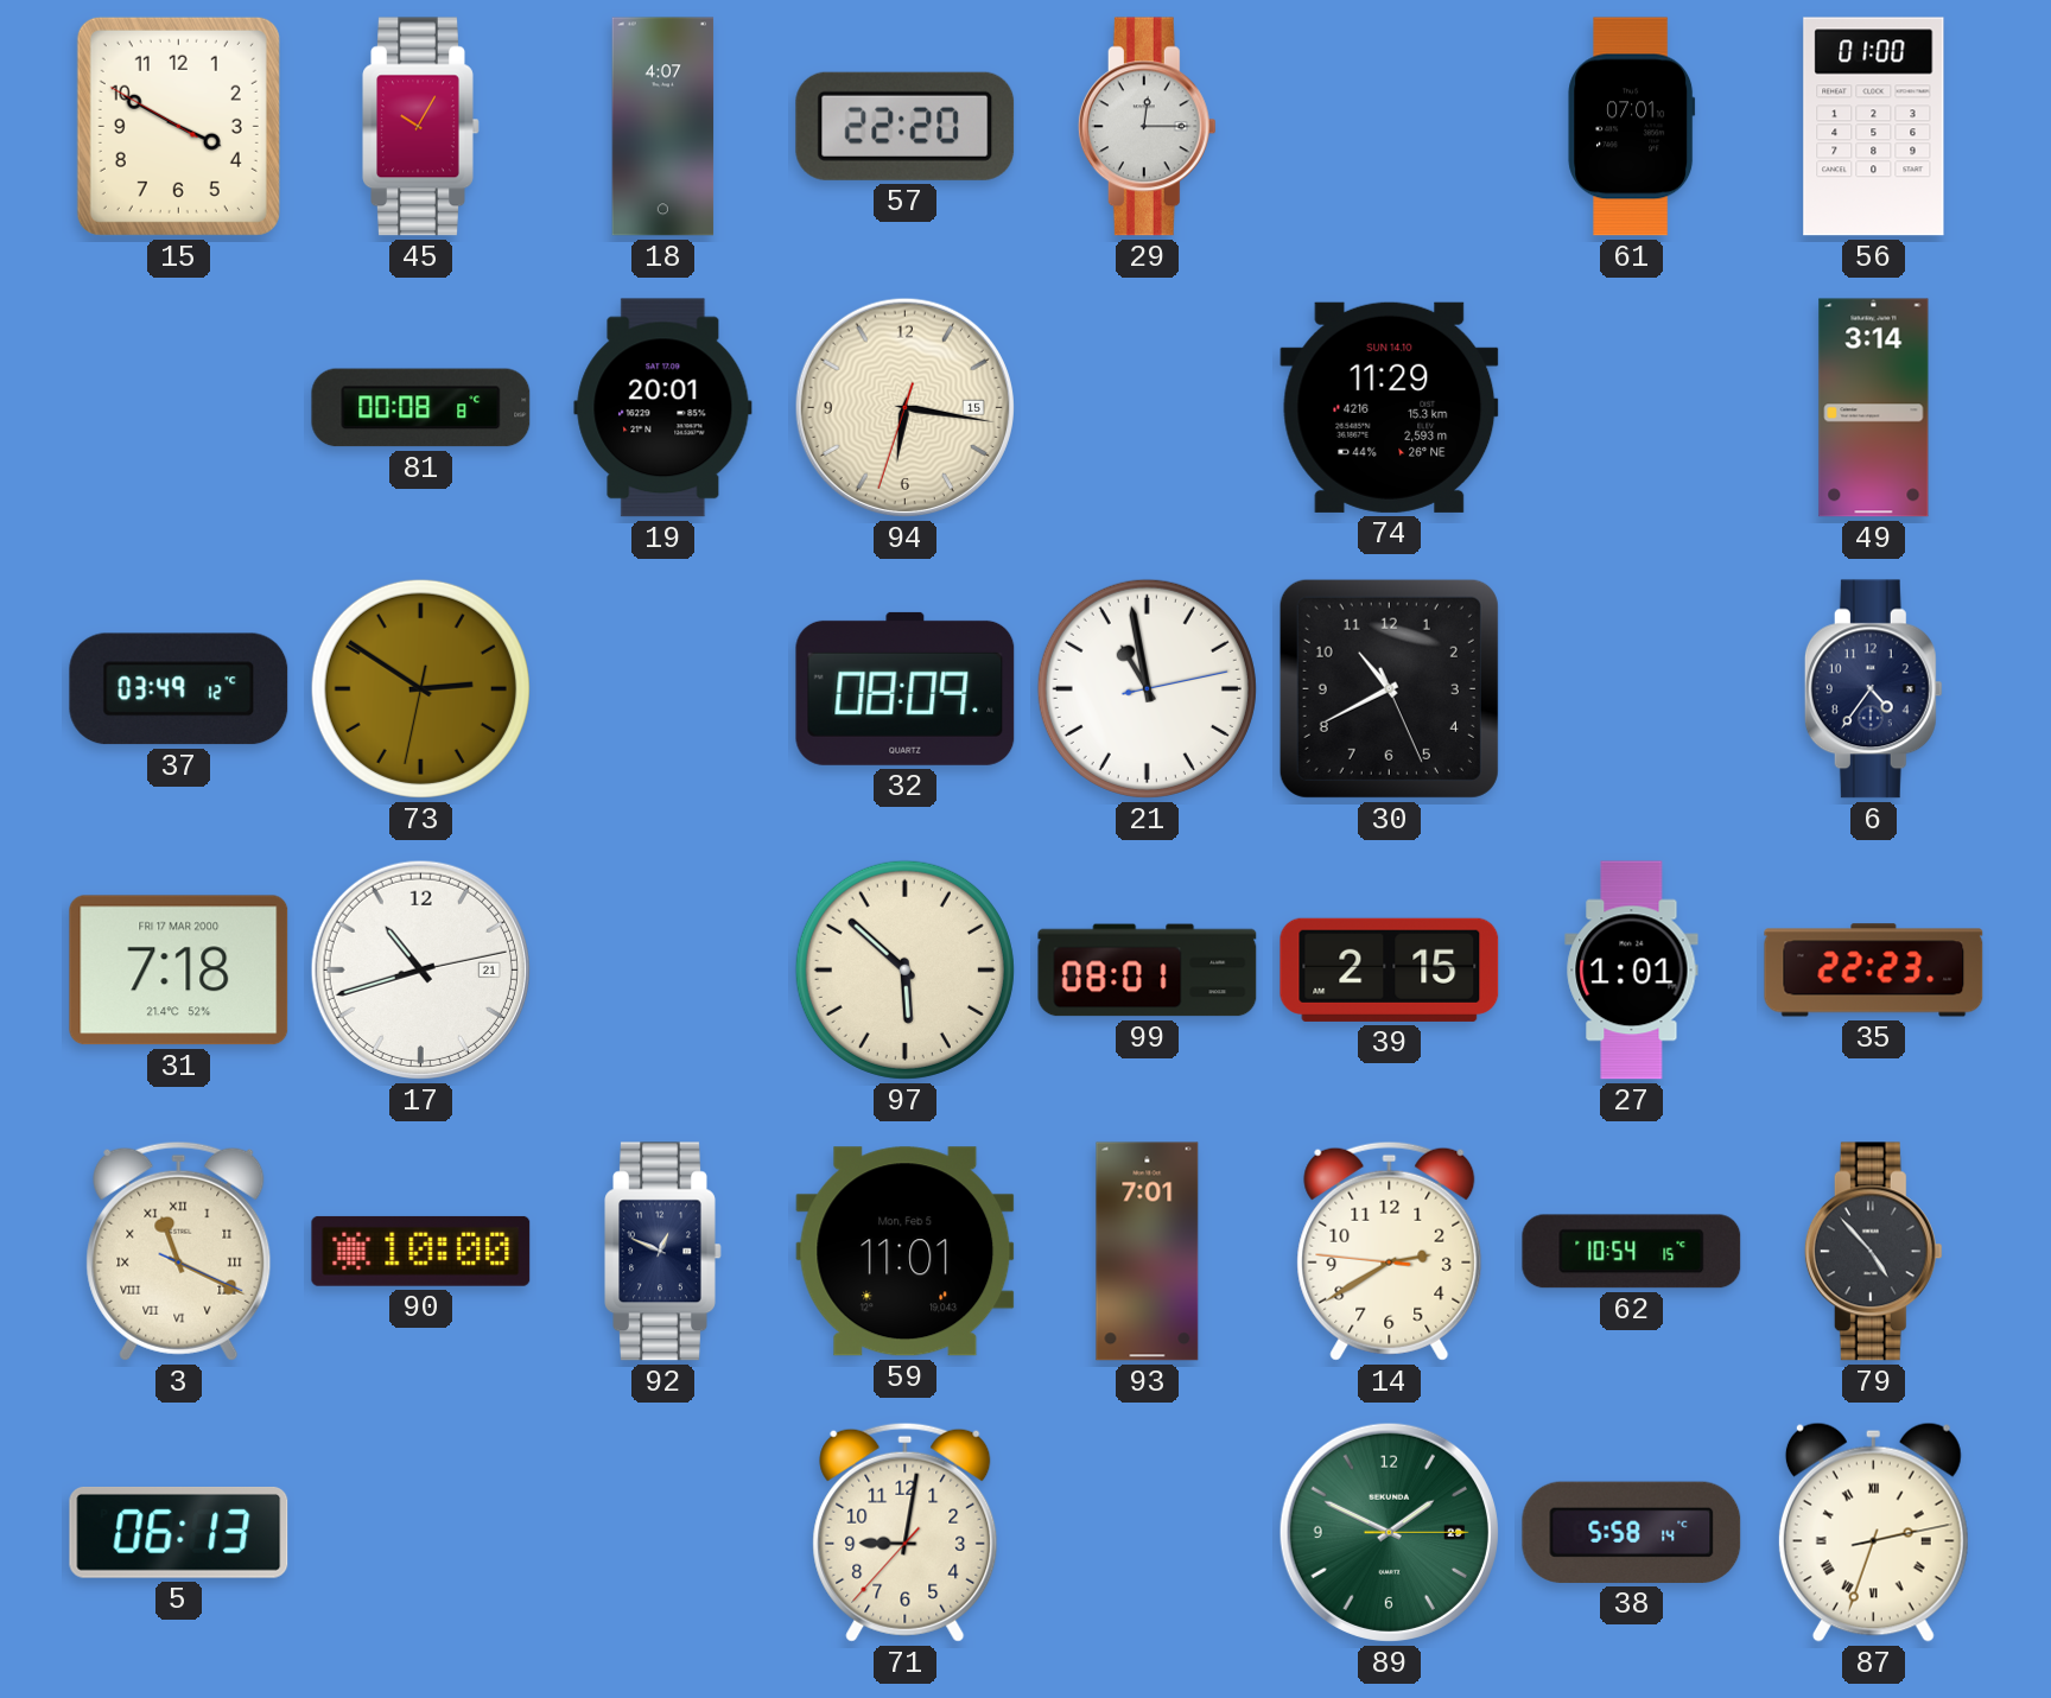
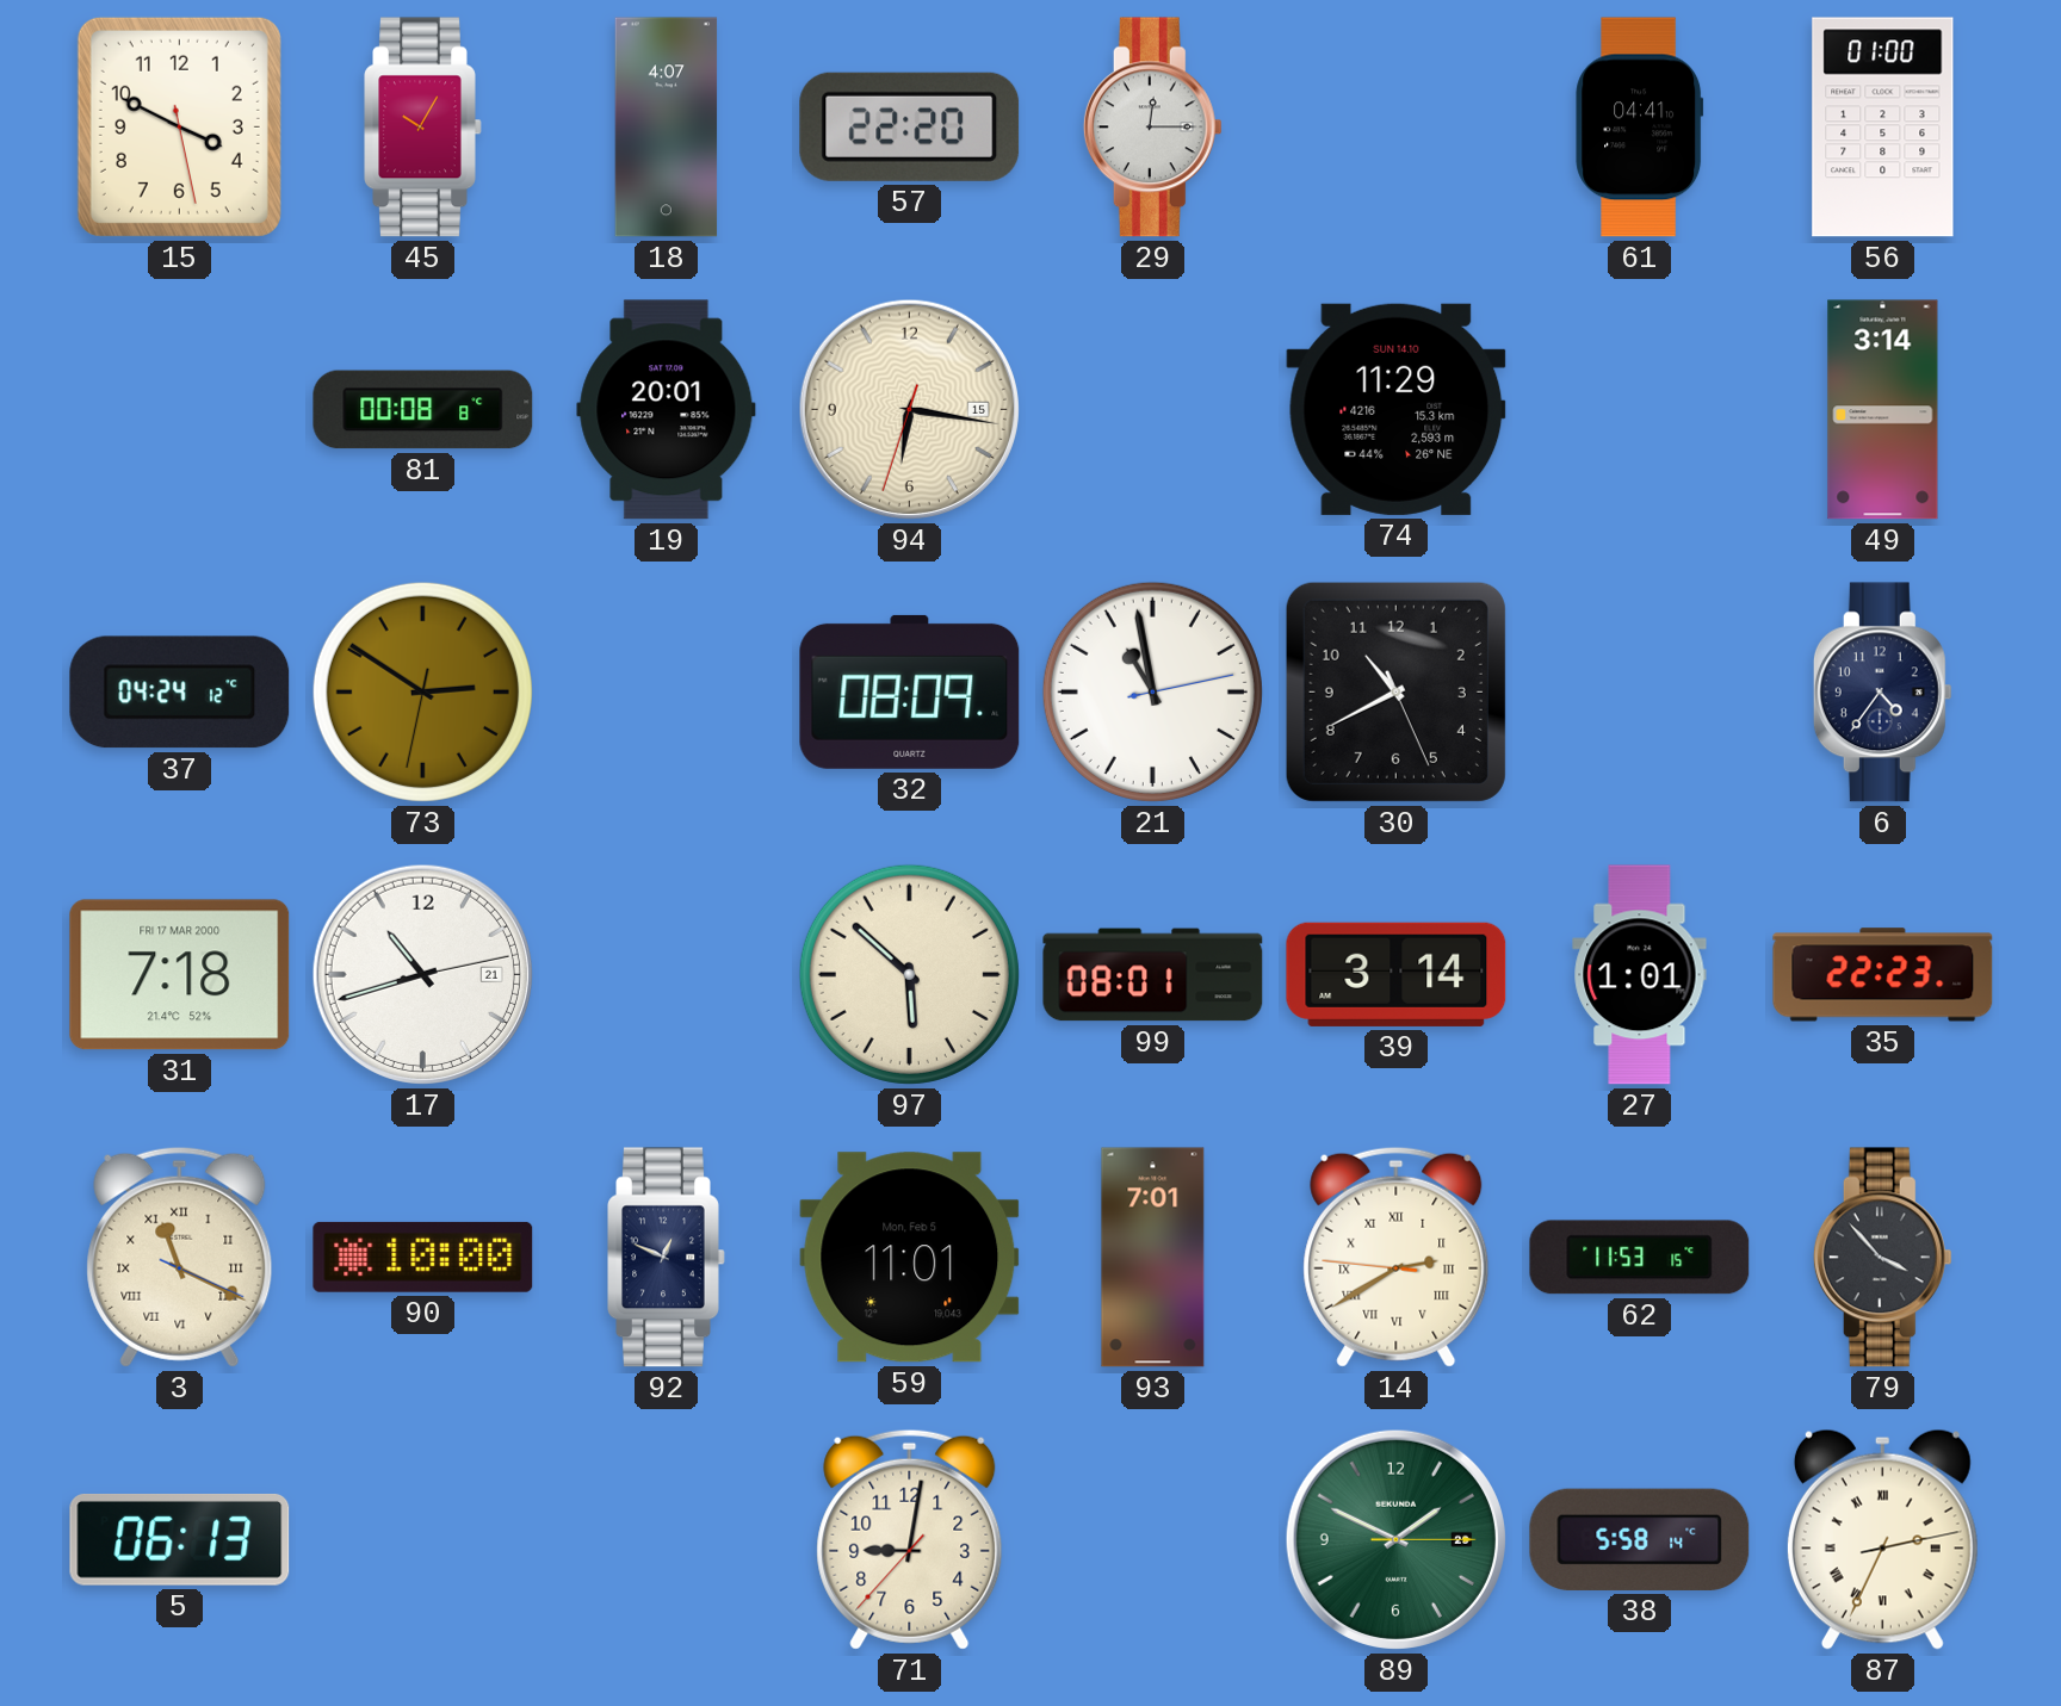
15: 3:49:50 -> 3:49:28
61: 07:01 -> 04:41
37: 03:49 -> 04:24
39: 2:15 -> 3:14
14 numerals: Arabic -> Roman
62: 10:54 -> 11:53
79: 4:53 -> 3:53
87: 2:33 -> 2:34
